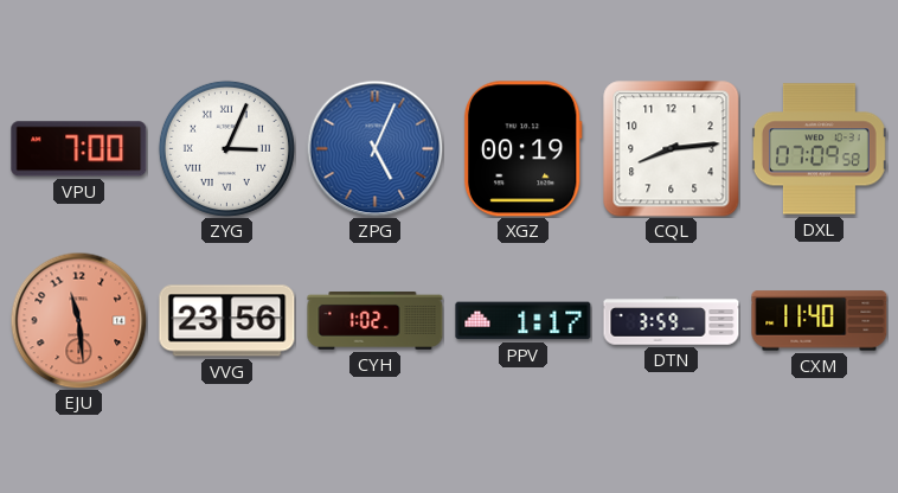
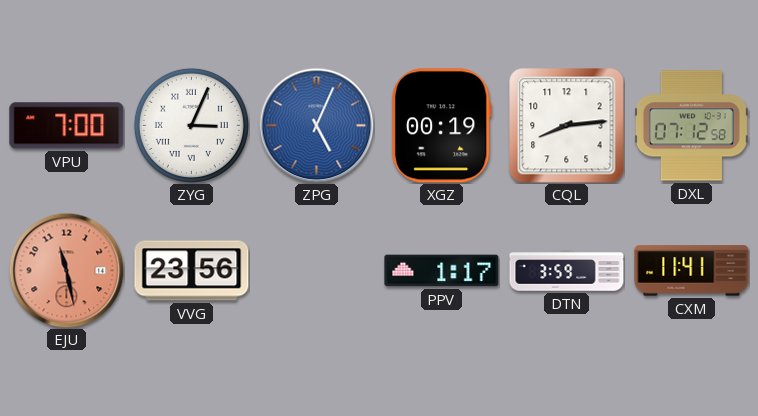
DXL: 07:09 -> 07:12
EJU: 11:29 -> 11:28
CYH: 1:02 -> none
CXM: 11:40 -> 11:41
